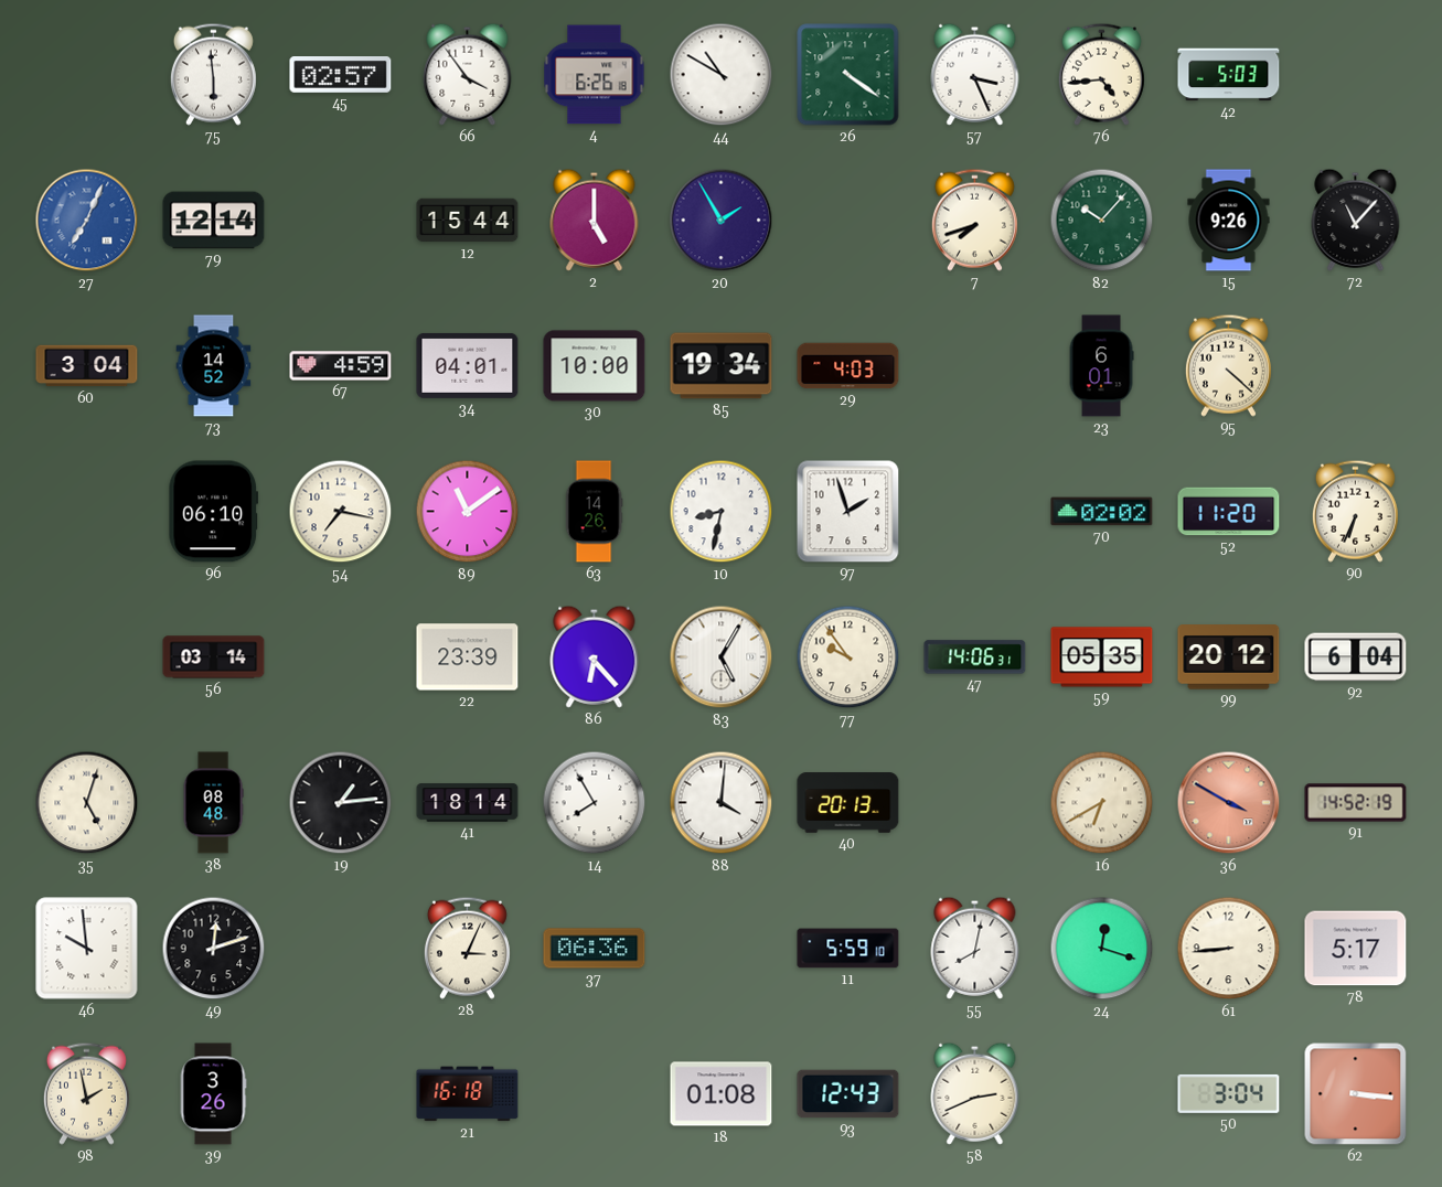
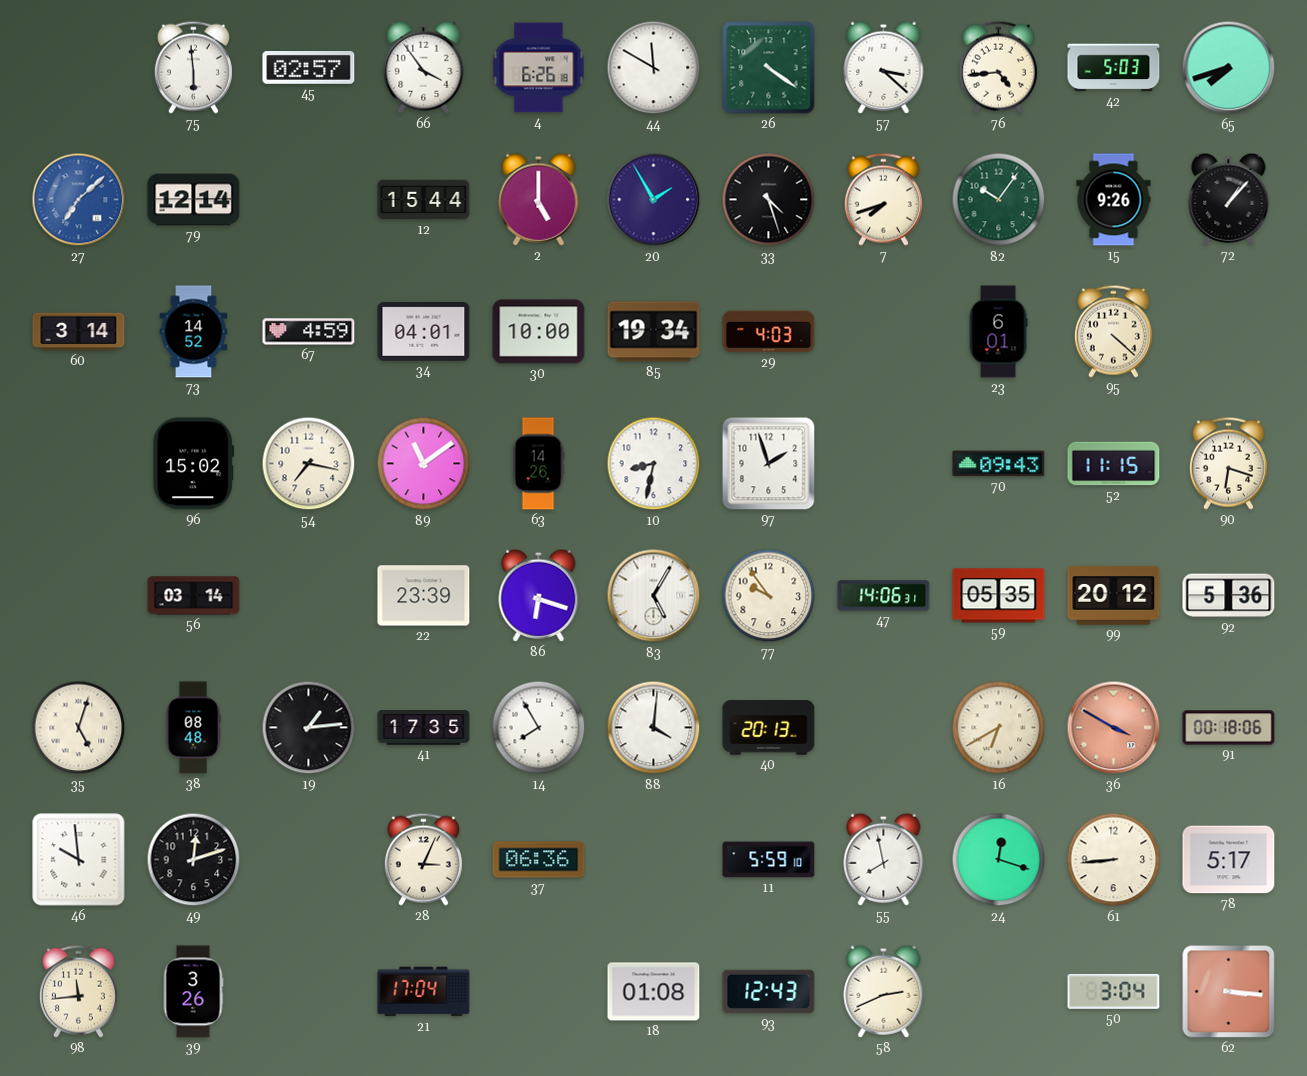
44: 10:50 -> 11:50
57: 3:26 -> 3:22
65: none -> 7:42
27: 7:04 -> 7:08
33: none -> 4:27
82: 10:07 -> 10:06
72: 11:07 -> 1:07
60: 3:04 -> 3:14
96: 06:10 -> 15:02
70: 02:02 -> 09:43
52: 11:20 -> 11:15
90: 6:34 -> 6:18
86: 6:23 -> 6:18
92: 6:04 -> 5:36
41: 18:14 -> 17:35
91: 14:52 -> 00:18
55: 8:02 -> 7:58
98: 1:58 -> 11:44
21: 16:18 -> 17:04
